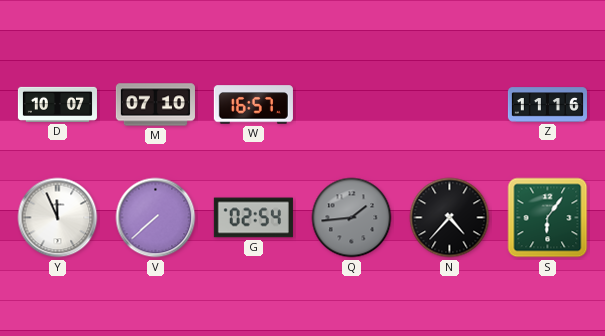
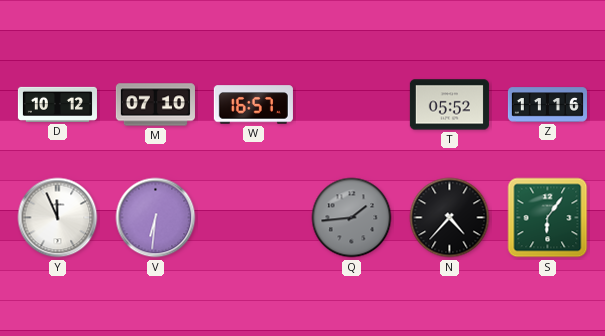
D: 10:07 -> 10:12
T: none -> 05:52
V: 7:38 -> 6:31
G: 02:54 -> none
